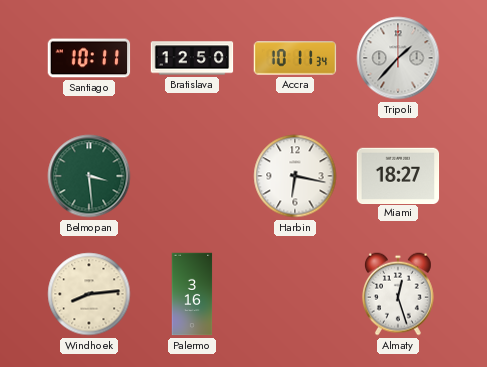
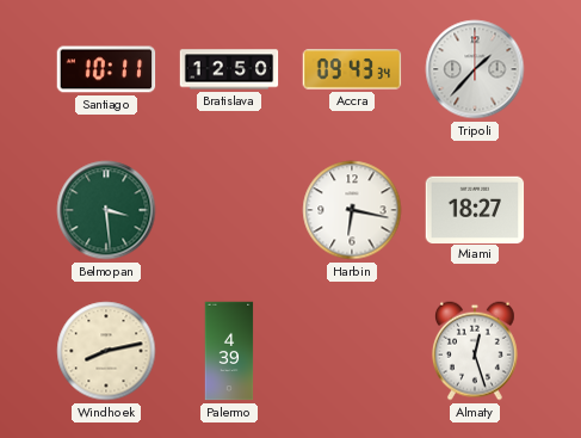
Accra: 10:11 -> 09:43
Windhoek: 8:14 -> 8:13
Palermo: 3:16 -> 4:39
